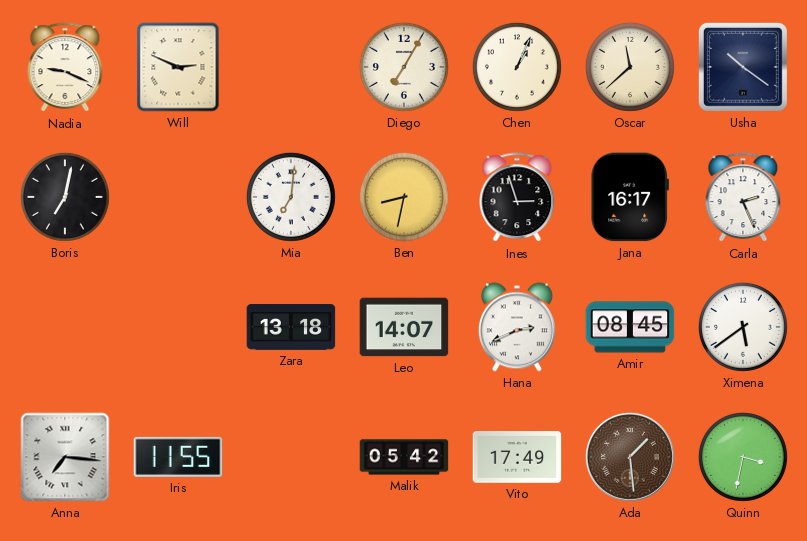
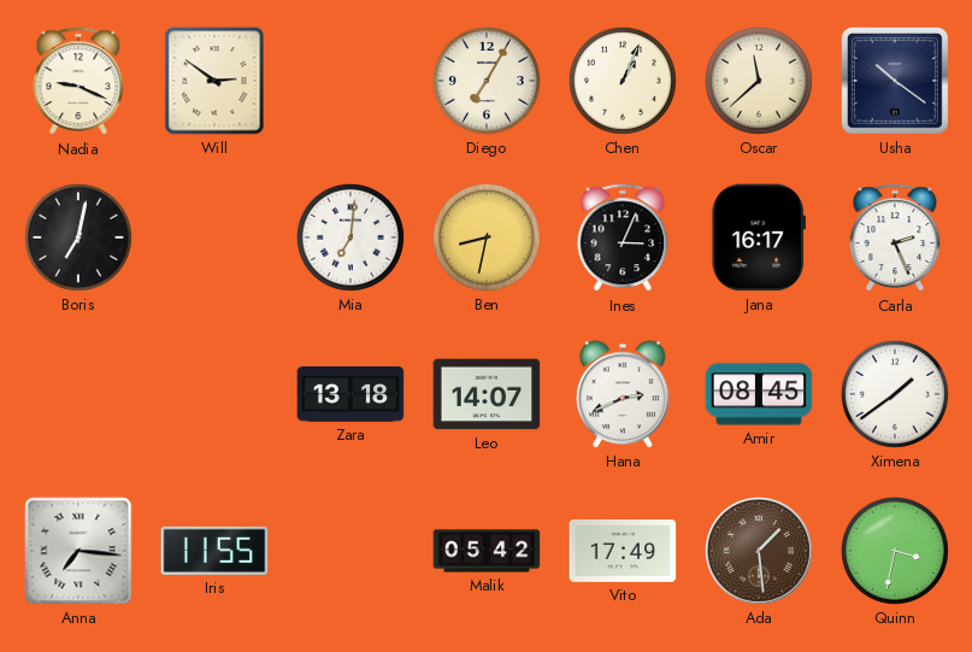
Will: 2:49 -> 2:51
Ines: 2:57 -> 3:04
Ximena: 5:39 -> 1:39
